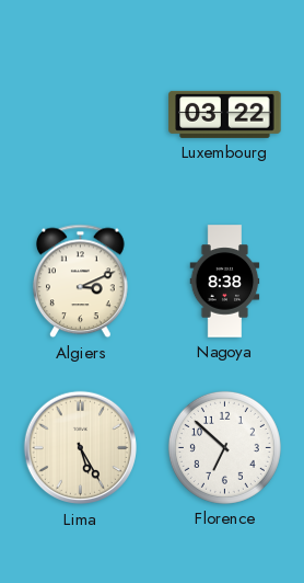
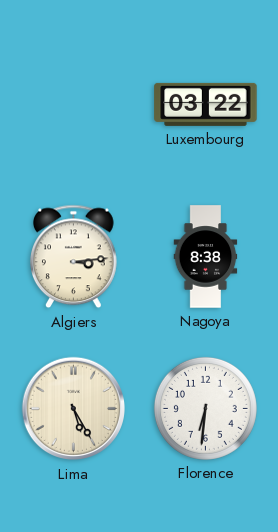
Algiers: 3:11 -> 3:14
Florence: 6:52 -> 6:31
